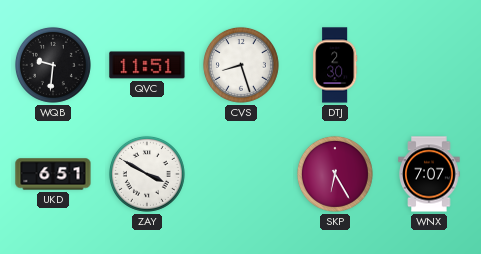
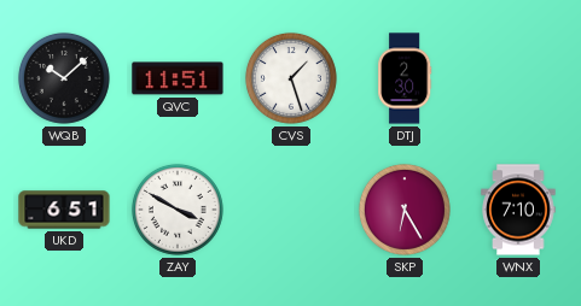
WQB: 9:31 -> 10:08
CVS: 8:27 -> 1:27
WNX: 7:07 -> 7:10
